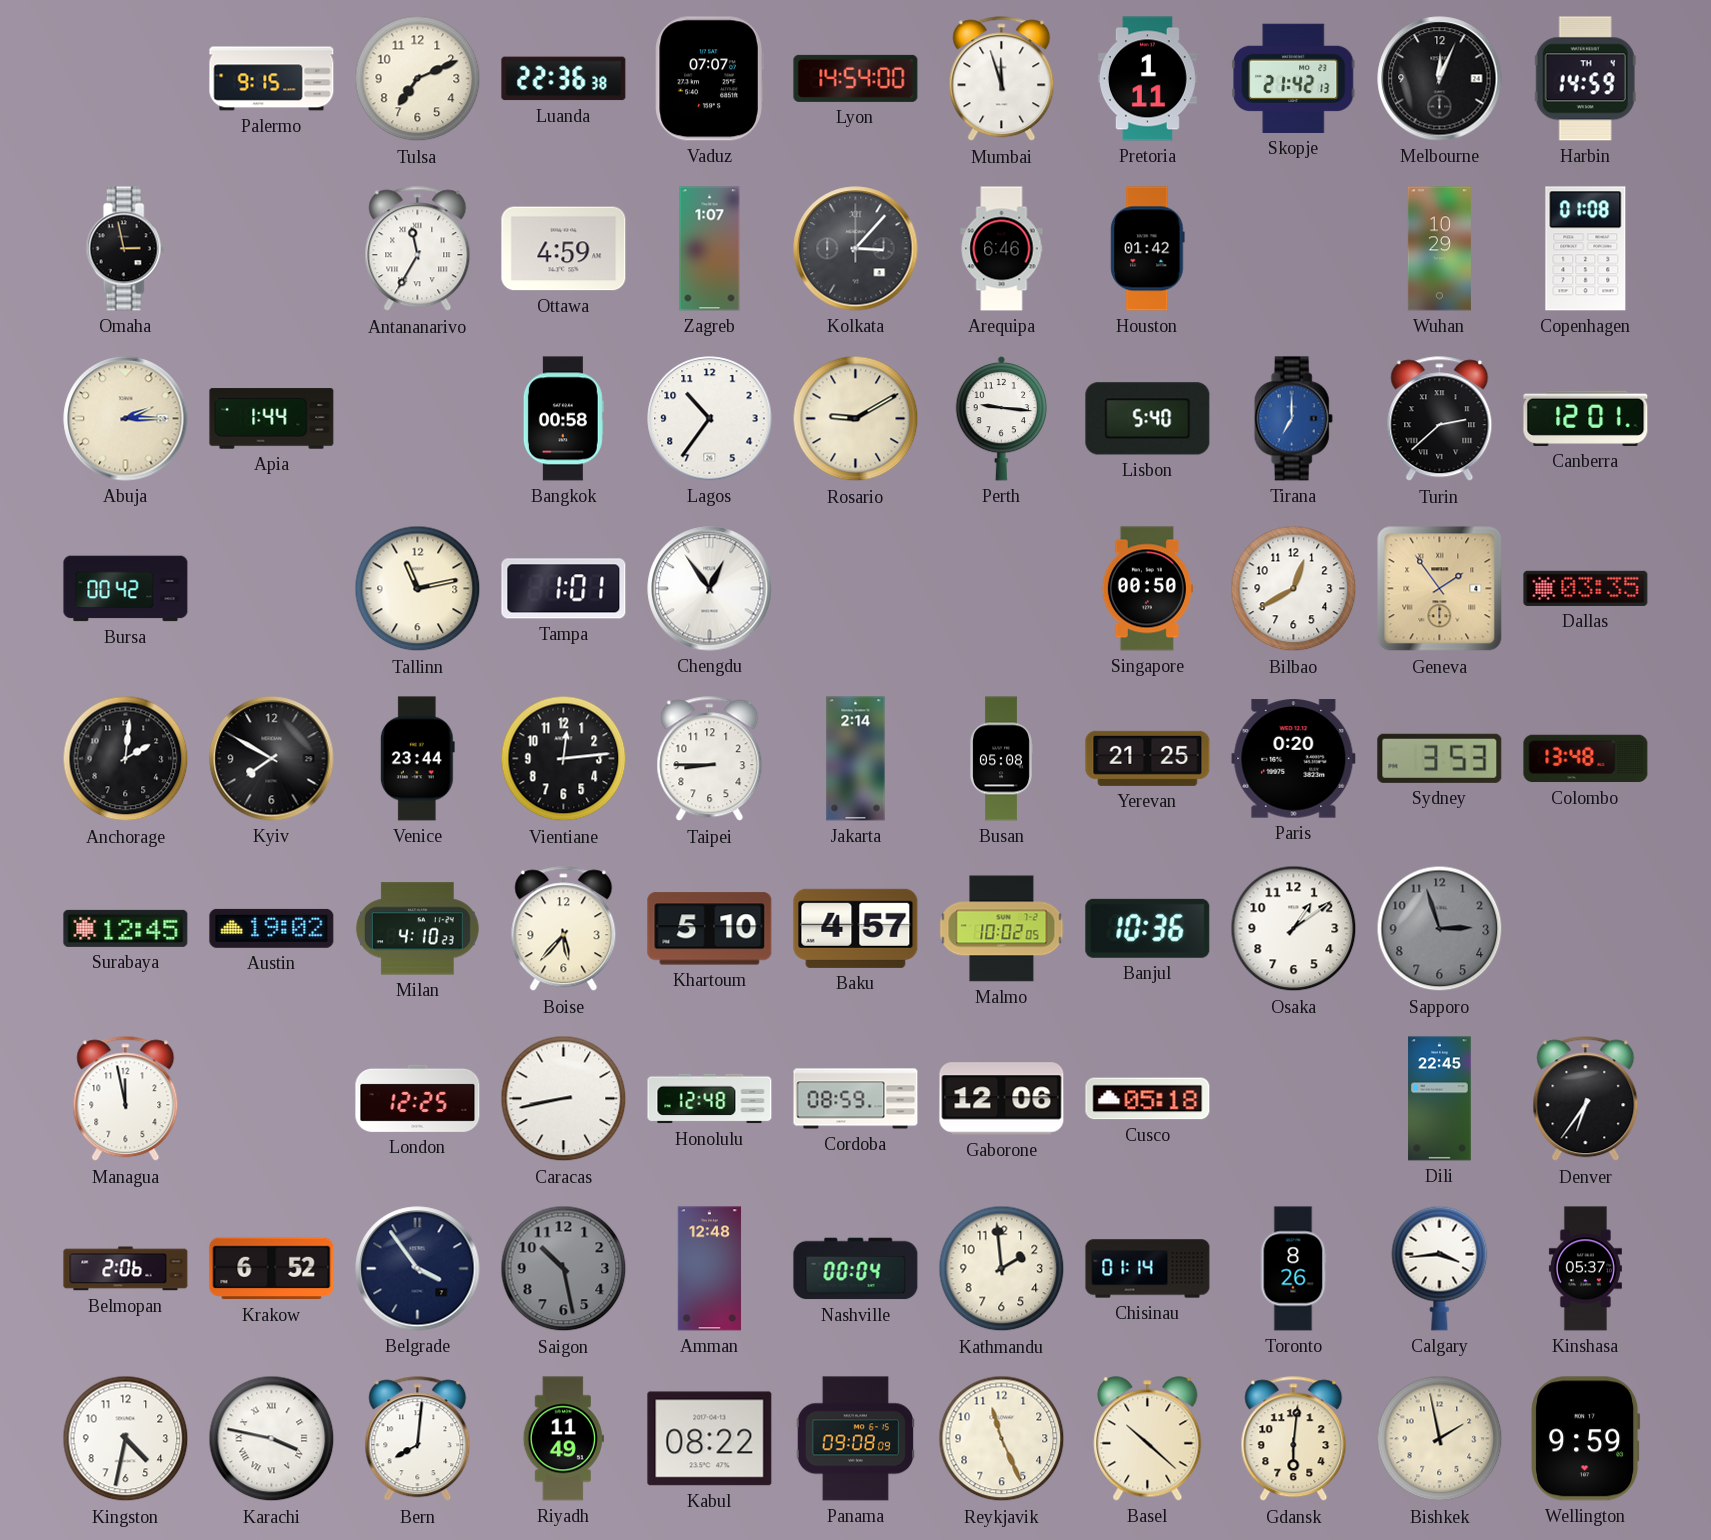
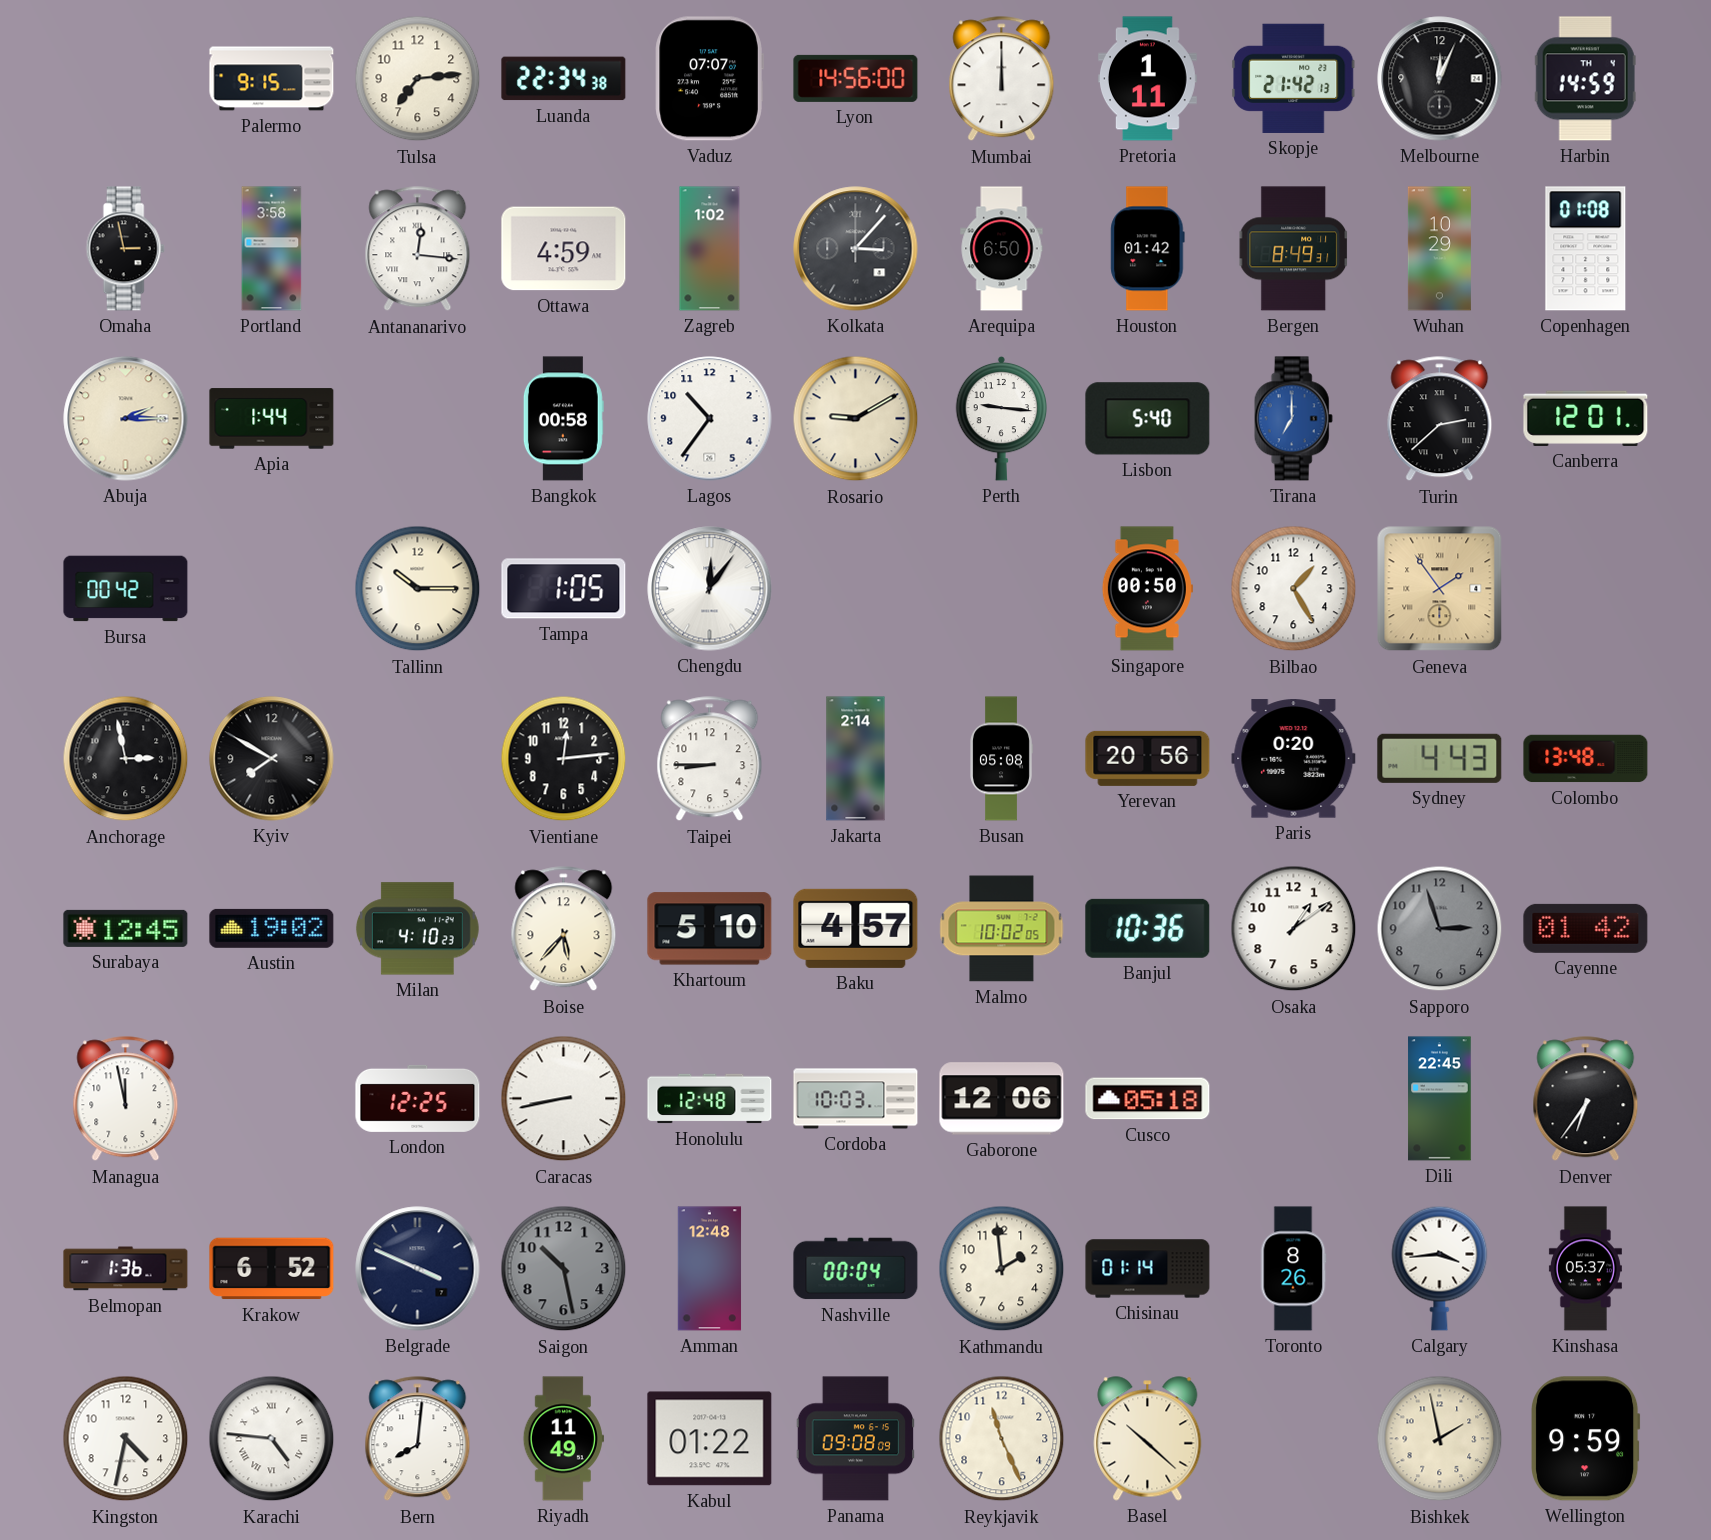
Tulsa: 7:11 -> 7:14
Luanda: 22:36 -> 22:34
Lyon: 14:54 -> 14:56
Mumbai: 11:57 -> 12:00
Portland: none -> 3:58
Antananarivo: 11:35 -> 12:16
Zagreb: 1:07 -> 1:02
Arequipa: 6:46 -> 6:50
Bergen: none -> 8:49
Tallinn: 11:13 -> 10:15
Tampa: 1:01 -> 1:05
Chengdu: 12:54 -> 12:06
Bilbao: 12:40 -> 1:25
Dallas: 03:35 -> none
Anchorage: 2:01 -> 2:58
Venice: 23:44 -> none
Yerevan: 21:25 -> 20:56
Sydney: 3:53 -> 4:43
Cayenne: none -> 01:42
Cordoba: 08:59 -> 10:03
Belmopan: 2:06 -> 1:36
Belgrade: 3:54 -> 3:49
Karachi: 3:47 -> 4:46
Kabul: 08:22 -> 01:22
Gdansk: 6:01 -> none
